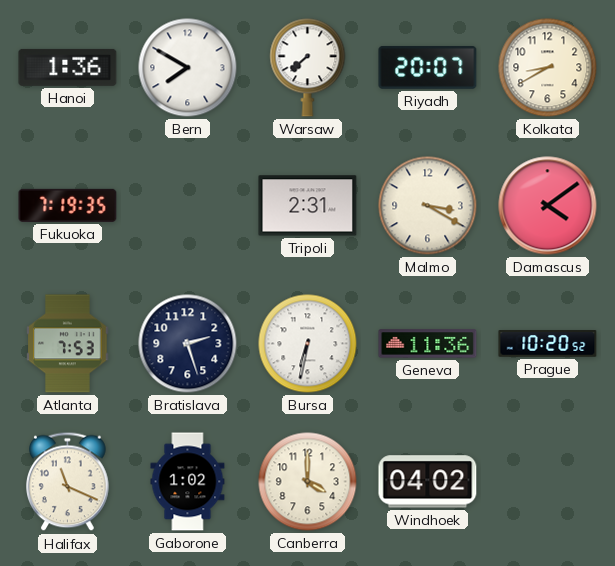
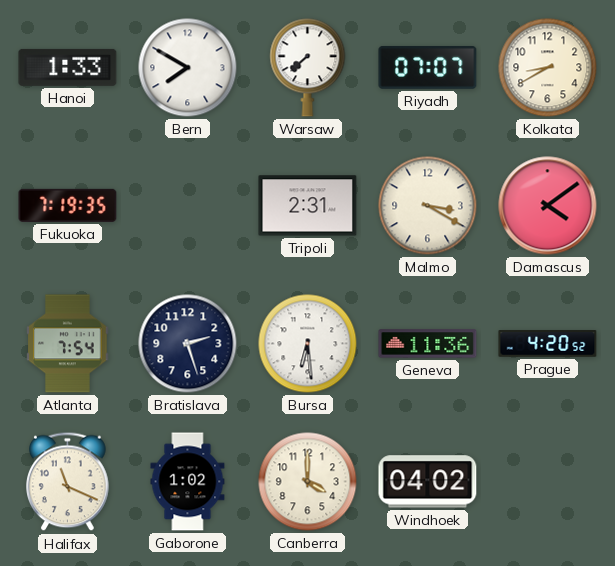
Hanoi: 1:36 -> 1:33
Riyadh: 20:07 -> 07:07
Atlanta: 7:53 -> 7:54
Bursa: 6:32 -> 6:29
Prague: 10:20 -> 4:20
